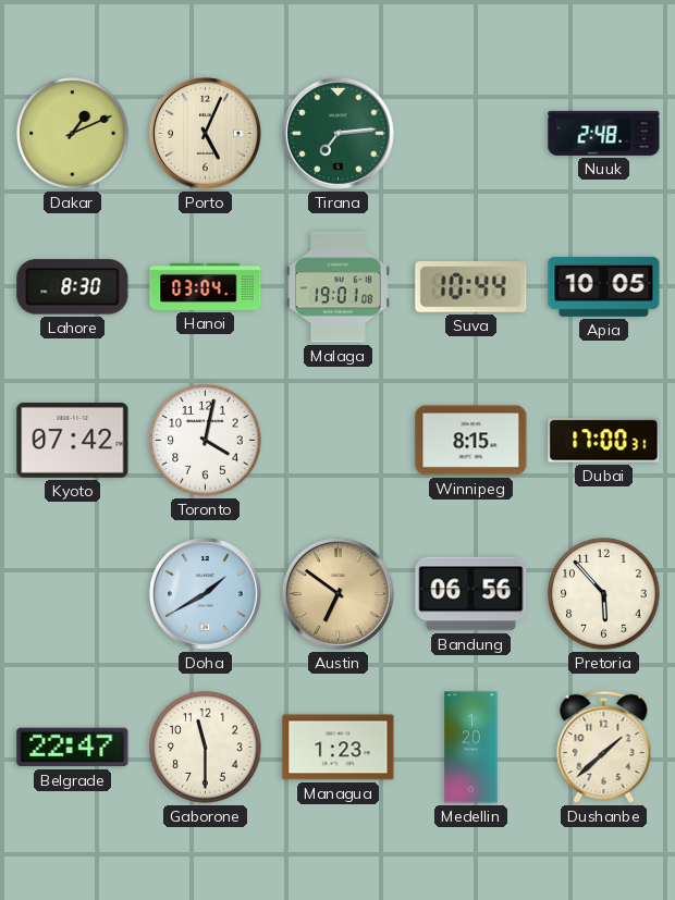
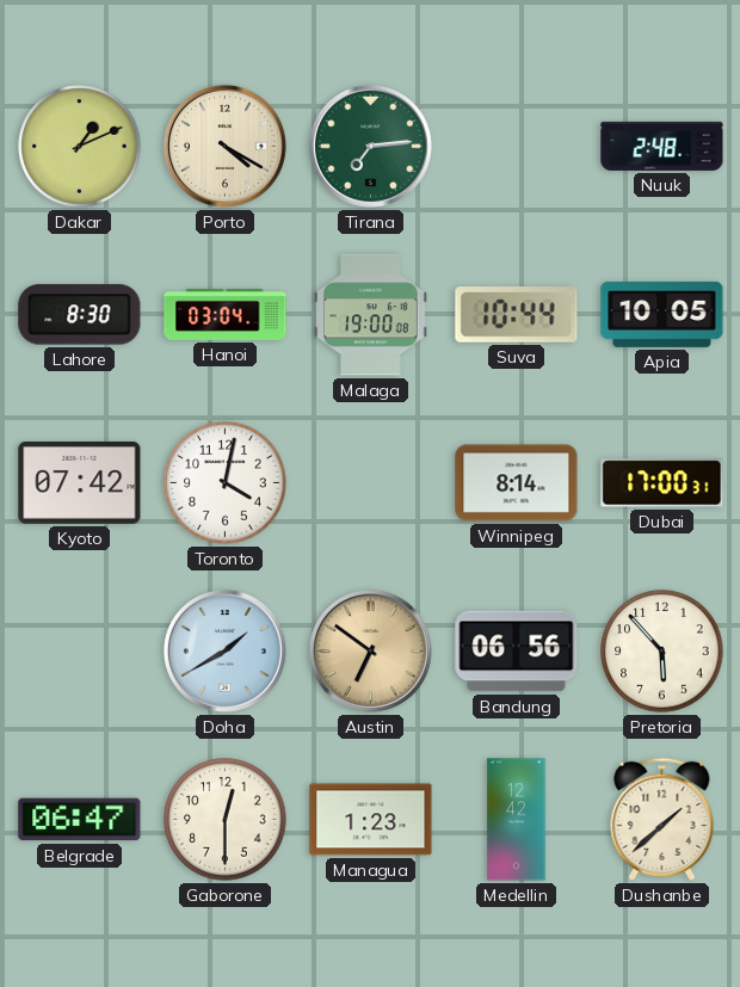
Porto: 5:04 -> 4:20
Malaga: 19:01 -> 19:00
Winnipeg: 8:15 -> 8:14
Belgrade: 22:47 -> 06:47
Gaborone: 11:30 -> 12:30
Medellin: 1:20 -> 12:42
